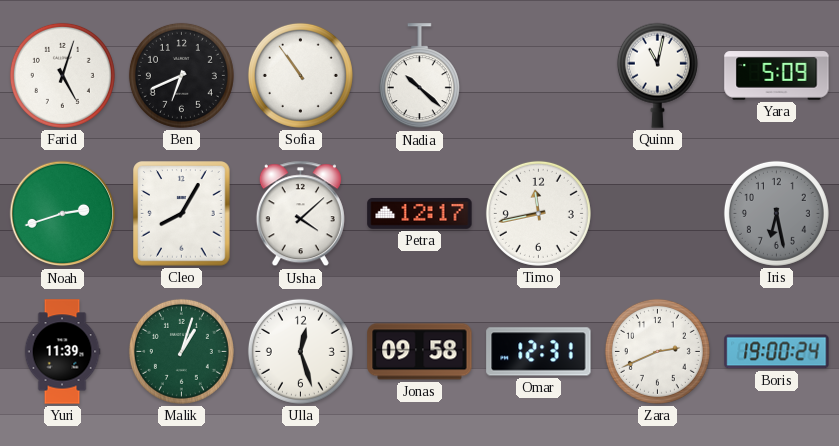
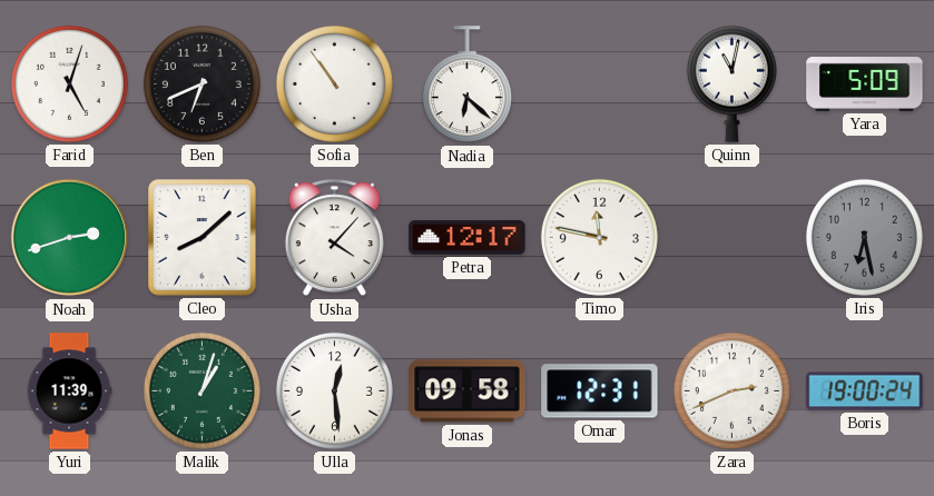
Nadia: 10:22 -> 6:22
Cleo: 8:05 -> 8:08
Usha: 4:08 -> 4:07
Timo: 11:43 -> 11:47
Ulla: 12:27 -> 12:29
